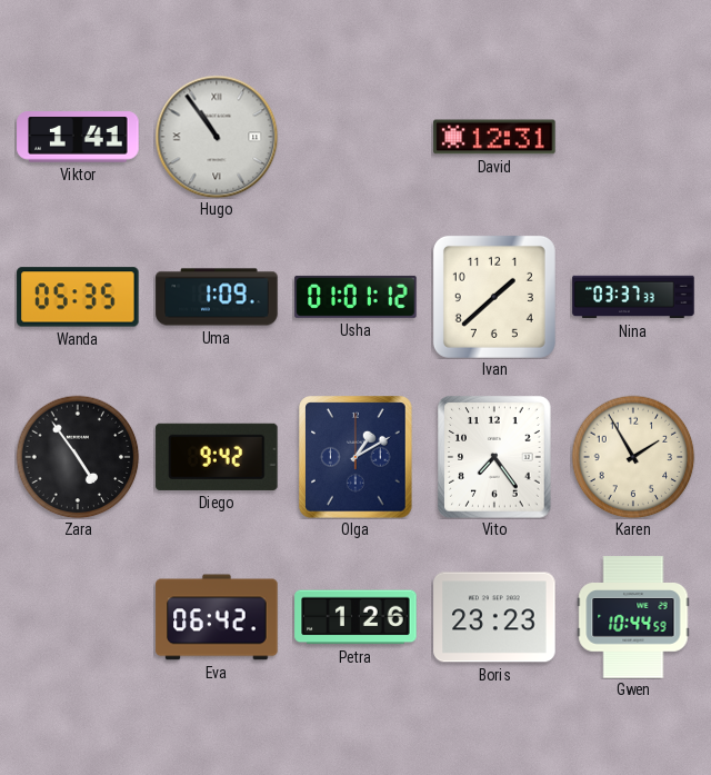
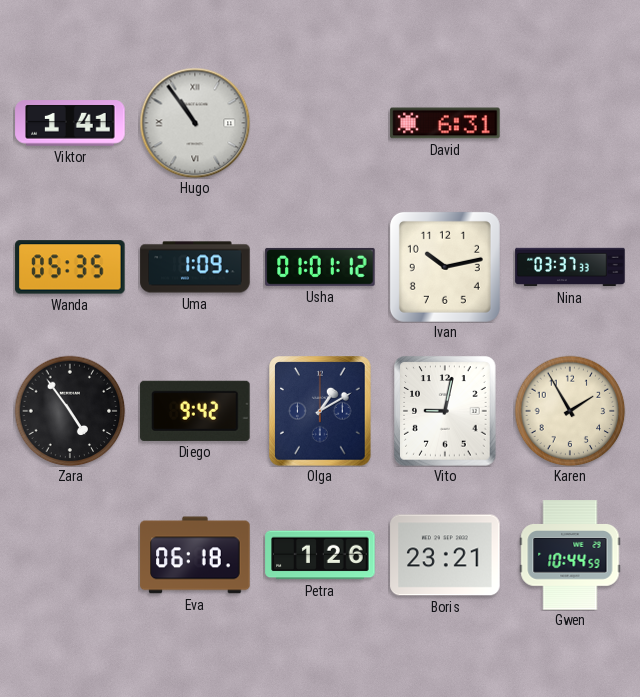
David: 12:31 -> 6:31
Ivan: 1:38 -> 10:13
Vito: 7:24 -> 9:02
Eva: 06:42 -> 06:18
Boris: 23:23 -> 23:21
